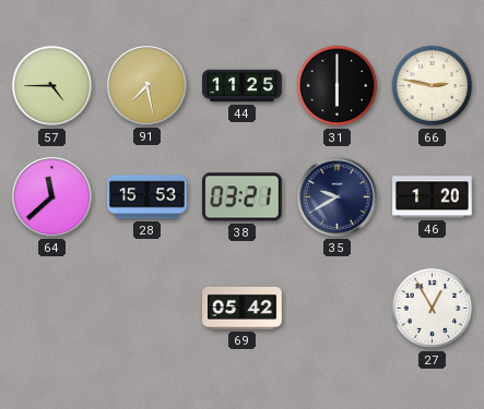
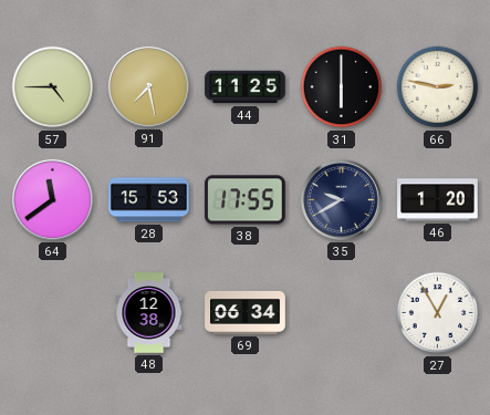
64: 11:38 -> 11:39
38: 03:21 -> 17:55
48: none -> 12:38
69: 05:42 -> 06:34
